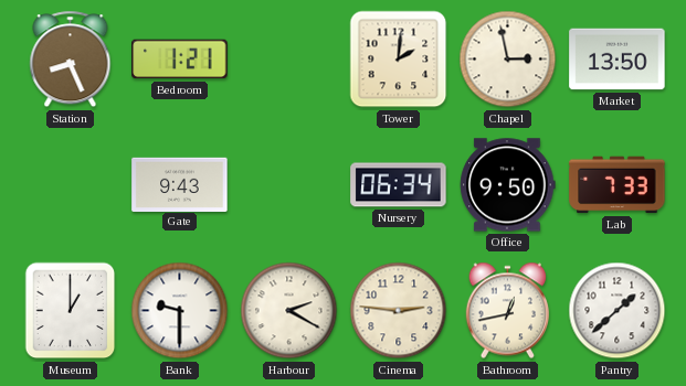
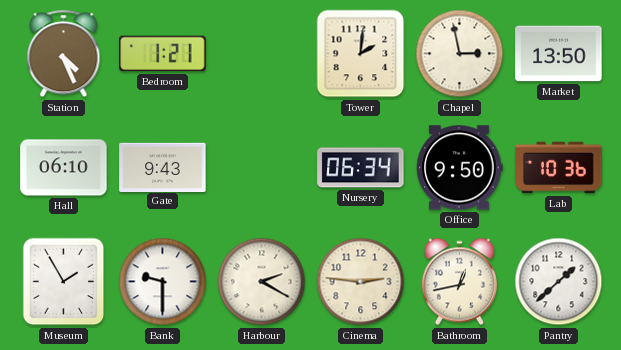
Station: 8:26 -> 4:26
Hall: none -> 06:10
Lab: 7:33 -> 10:36
Museum: 1:00 -> 1:55
